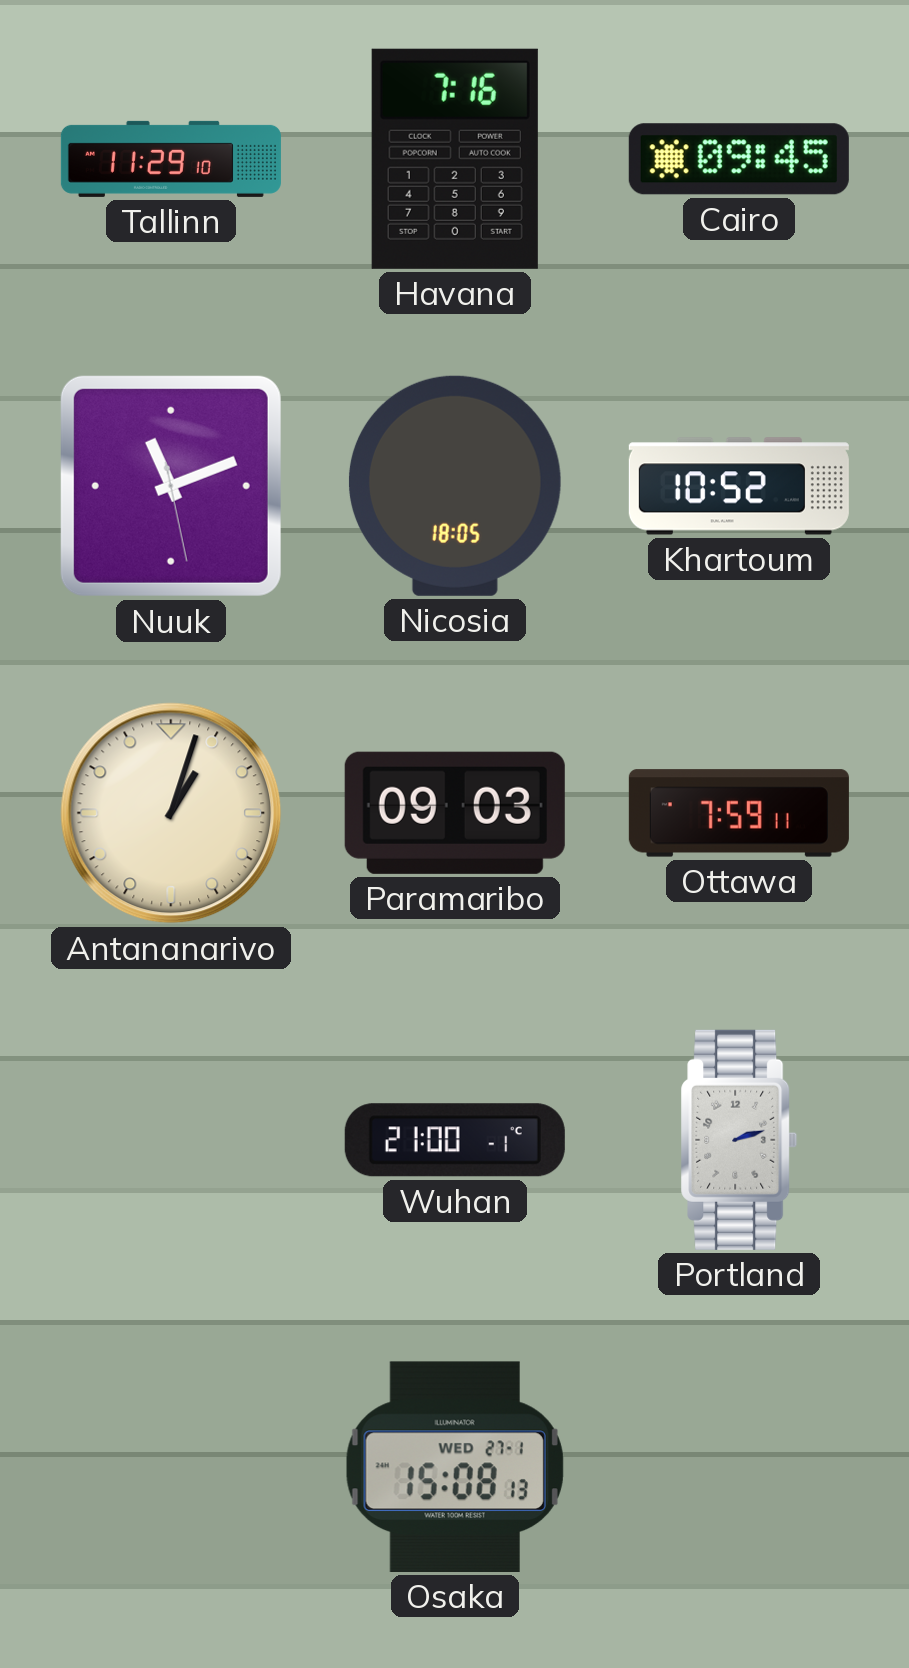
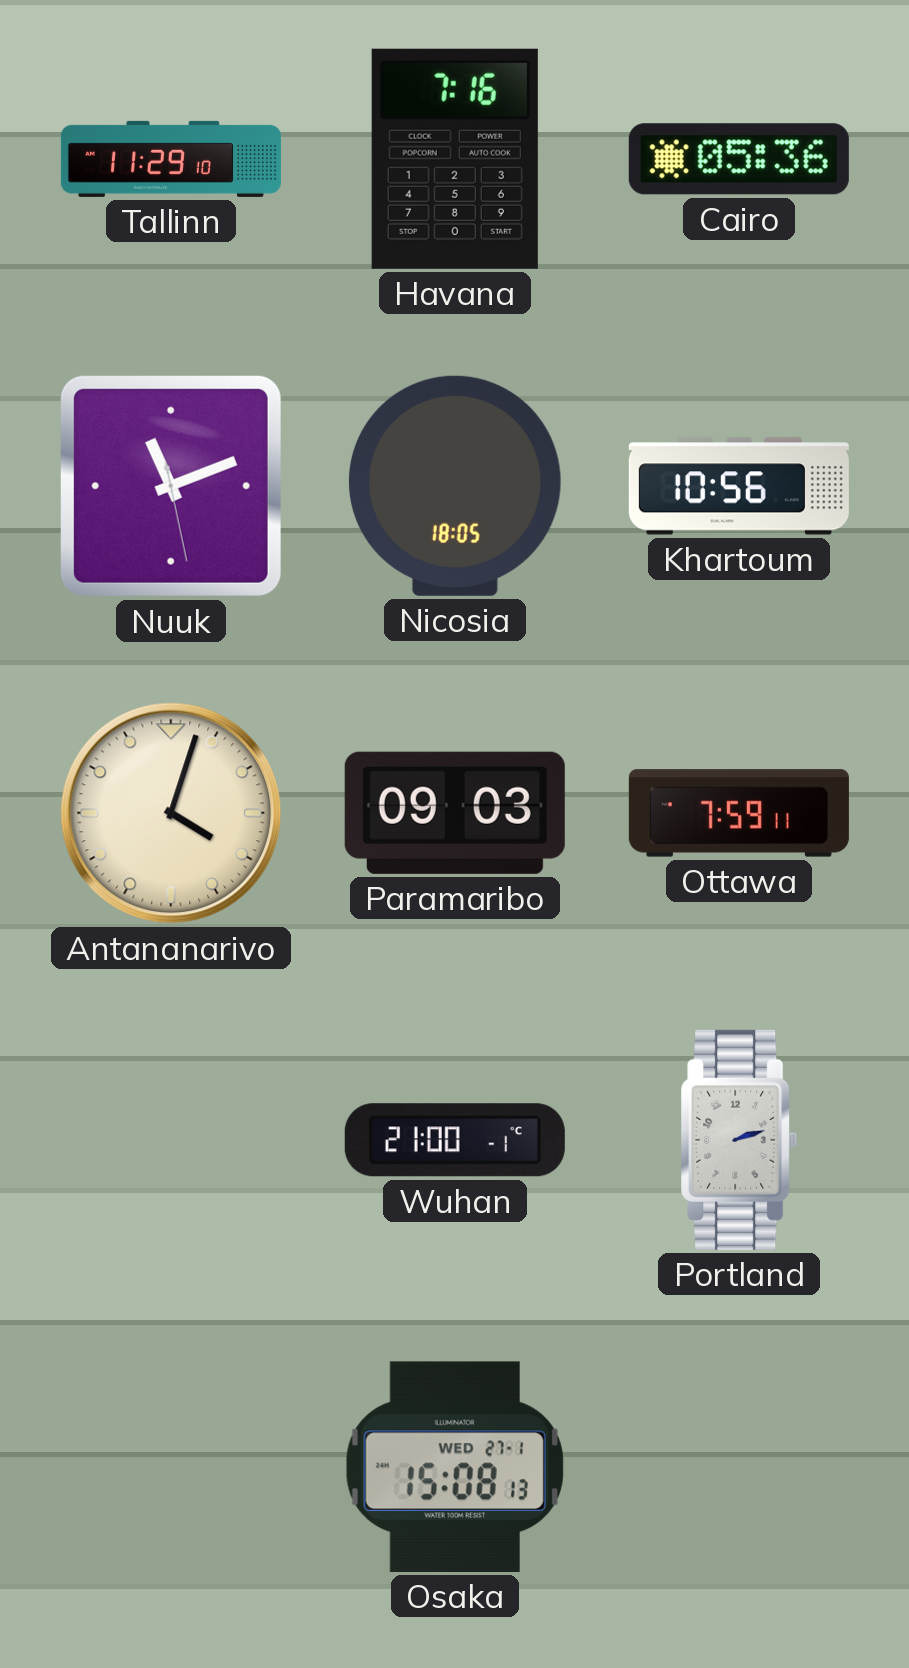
Cairo: 09:45 -> 05:36
Khartoum: 10:52 -> 10:56
Antananarivo: 1:03 -> 4:03
